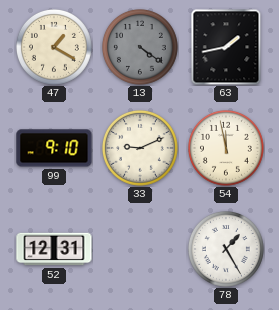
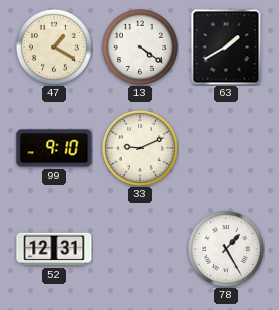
13 dial: grey -> white
63: 1:43 -> 1:40
54: 11:58 -> none
